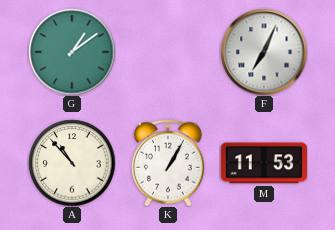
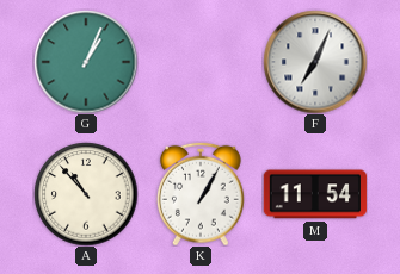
G: 1:09 -> 1:04
M: 11:53 -> 11:54
